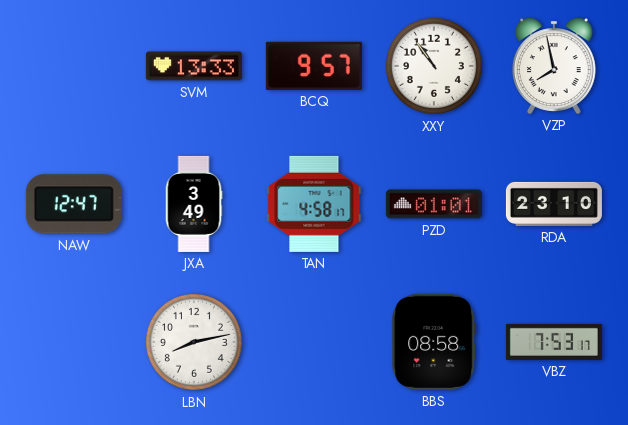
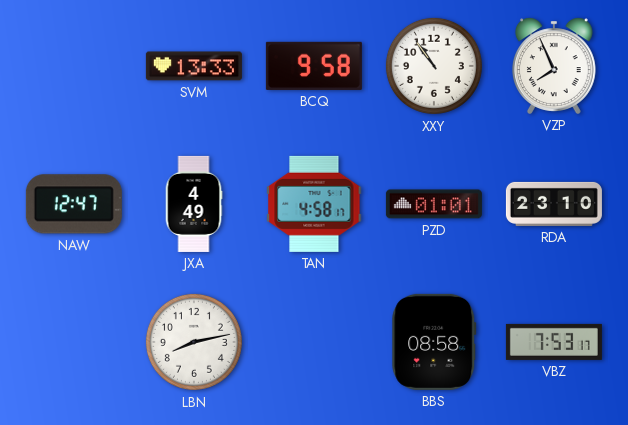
BCQ: 9:57 -> 9:58
VZP: 7:58 -> 7:56
JXA: 3:49 -> 4:49
